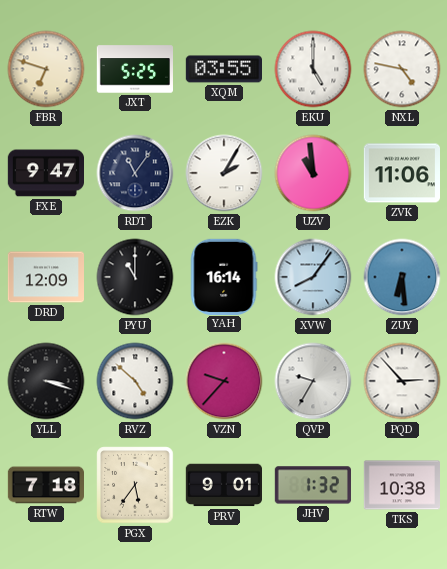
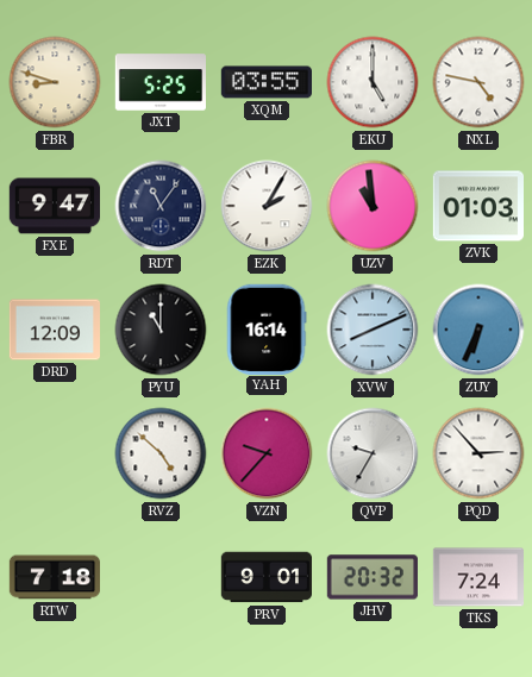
FBR: 6:48 -> 8:48
ZVK: 11:06 -> 01:03
XVW: 8:06 -> 8:11
ZUY: 6:29 -> 6:34
YLL: 3:18 -> none
PGX: 5:36 -> none
JHV: 1:32 -> 20:32
TKS: 10:38 -> 7:24
